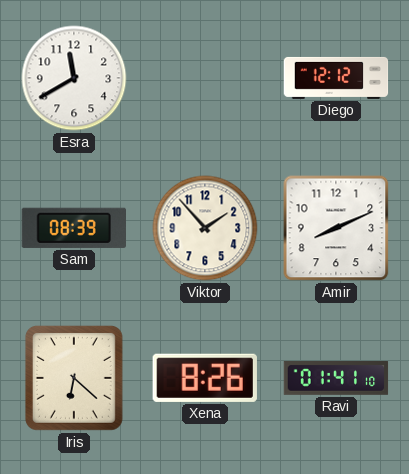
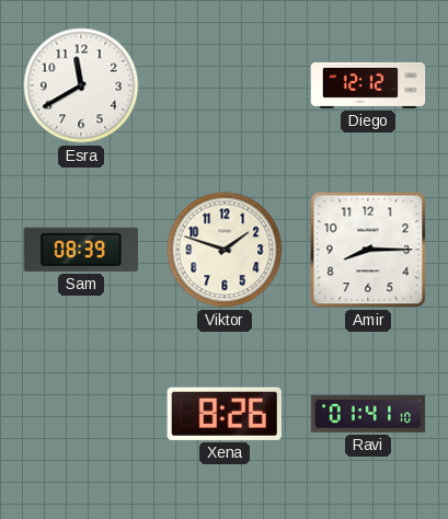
Viktor: 1:53 -> 1:48
Amir: 8:11 -> 8:15
Iris: 6:22 -> none
